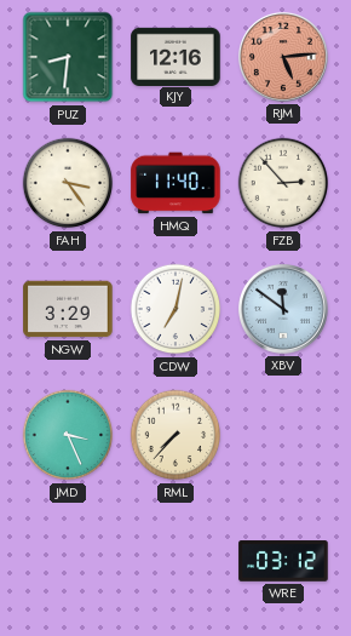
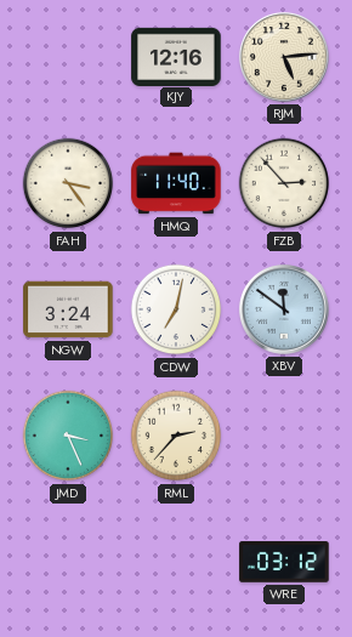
PUZ: 8:31 -> none
RJM dial: salmon -> cream
NGW: 3:29 -> 3:24
RML: 7:37 -> 2:37
